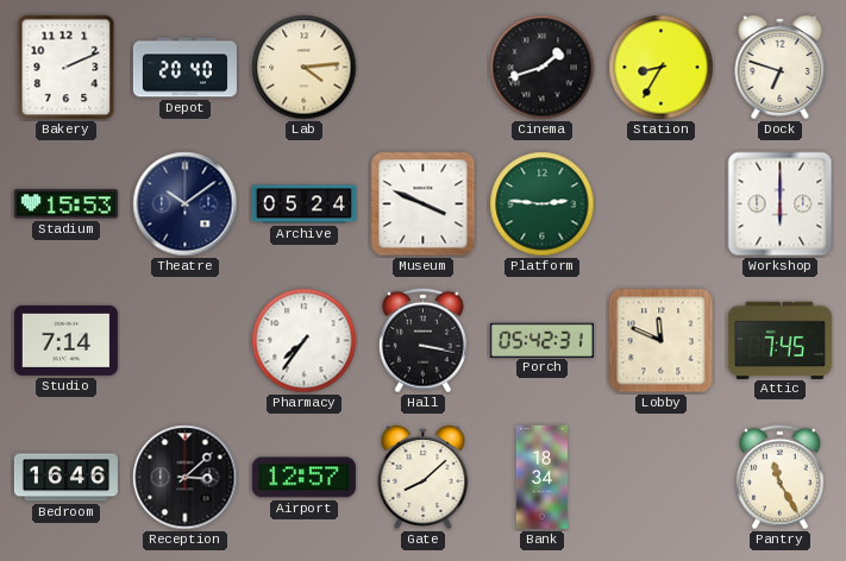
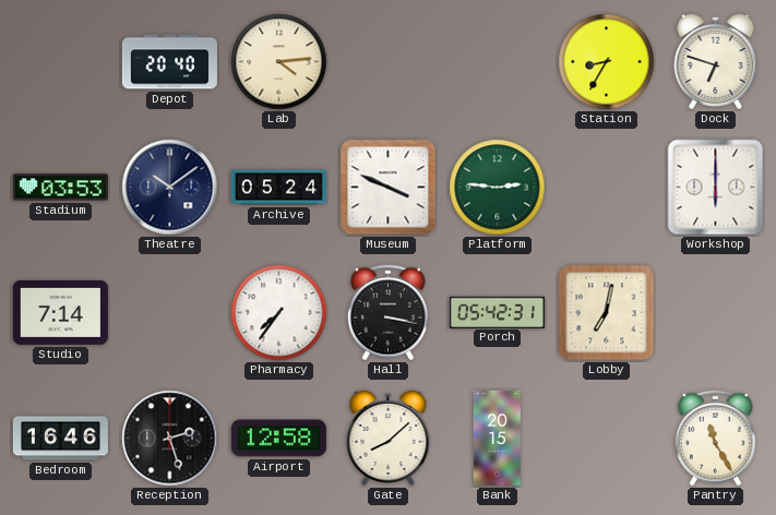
Bakery: 2:11 -> none
Cinema: 1:42 -> none
Stadium: 15:53 -> 03:53
Lobby: 11:49 -> 7:02
Attic: 7:45 -> none
Reception: 3:08 -> 2:27
Airport: 12:57 -> 12:58
Bank: 18:34 -> 20:15
